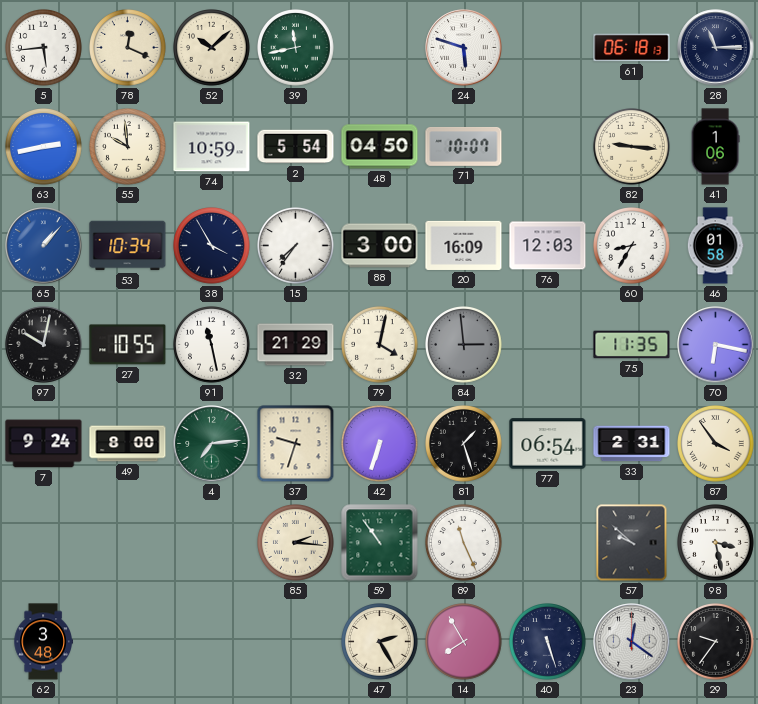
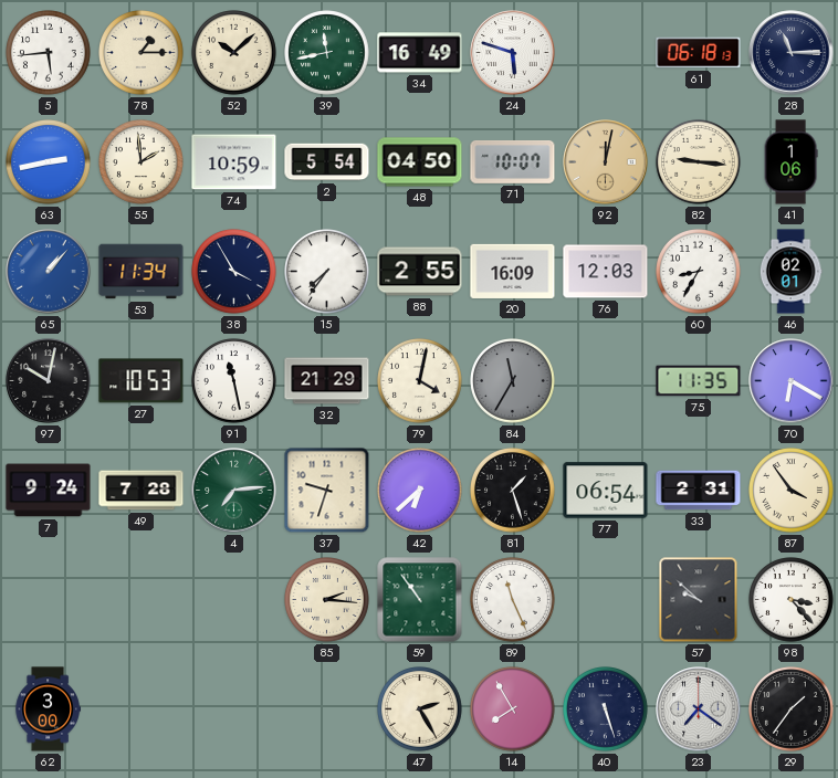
78: 12:19 -> 1:15
34: none -> 16:49
55: 9:59 -> 1:59
92: none -> 12:02
53: 10:34 -> 11:34
88: 3:00 -> 2:55
46: 01:58 -> 02:01
27: 10:55 -> 10:53
84: 2:59 -> 11:35
70: 6:17 -> 6:20
49: 8:00 -> 7:28
42: 6:33 -> 6:38
98: 3:28 -> 3:23
62: 3:48 -> 3:00
23: 12:21 -> 7:21
29: 9:36 -> 1:36
